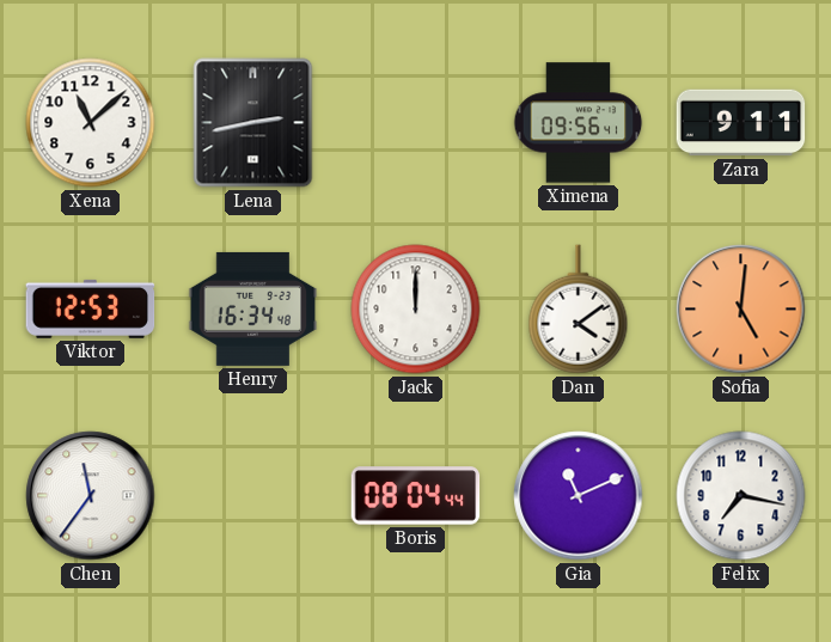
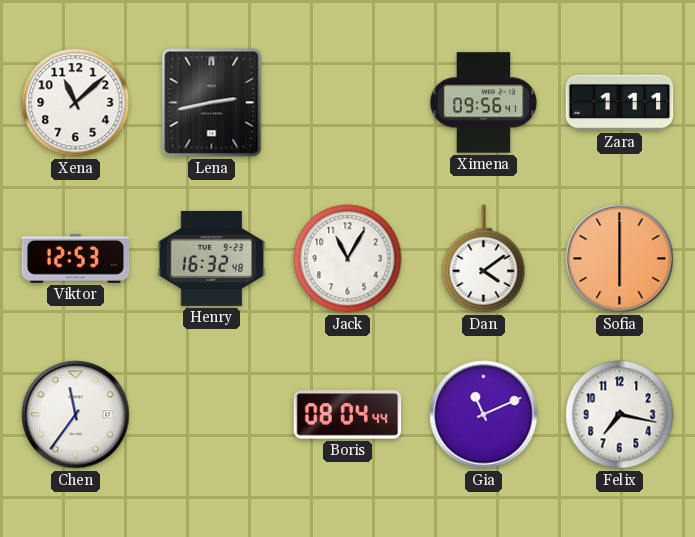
Zara: 9:11 -> 1:11
Henry: 16:34 -> 16:32
Jack: 12:00 -> 11:05
Sofia: 5:01 -> 6:00
